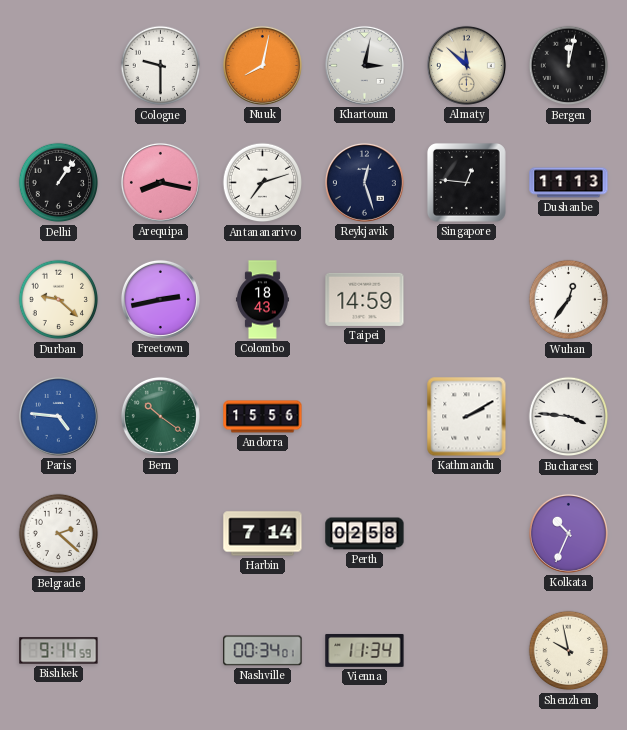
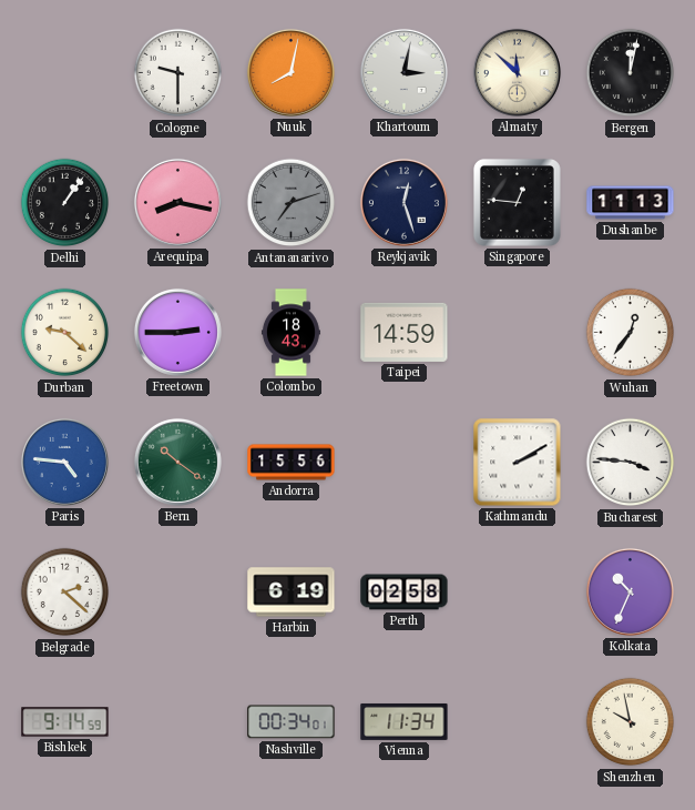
Antananarivo dial: white -> grey
Freetown: 2:43 -> 2:45
Harbin: 7:14 -> 6:19
